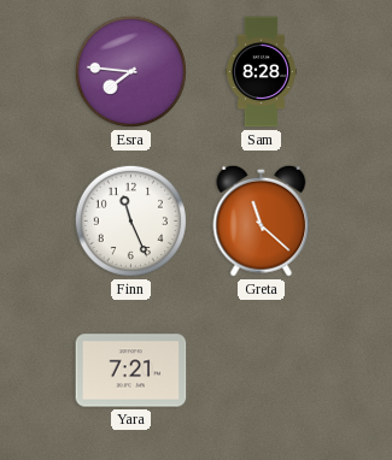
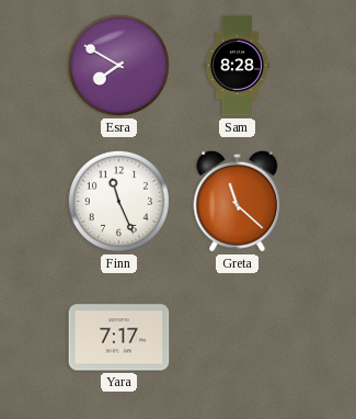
Esra: 7:46 -> 7:50
Yara: 7:21 -> 7:17
